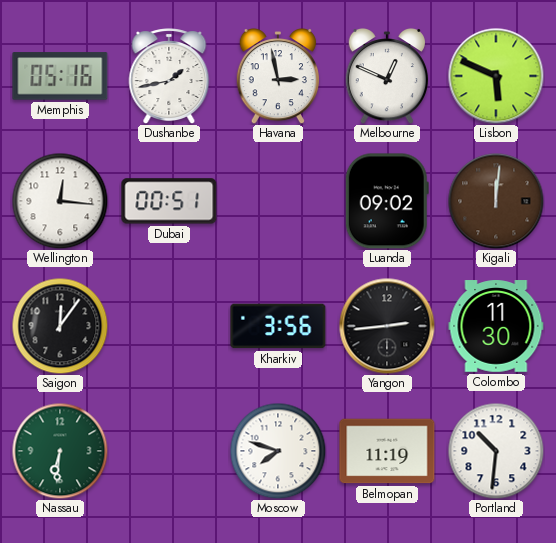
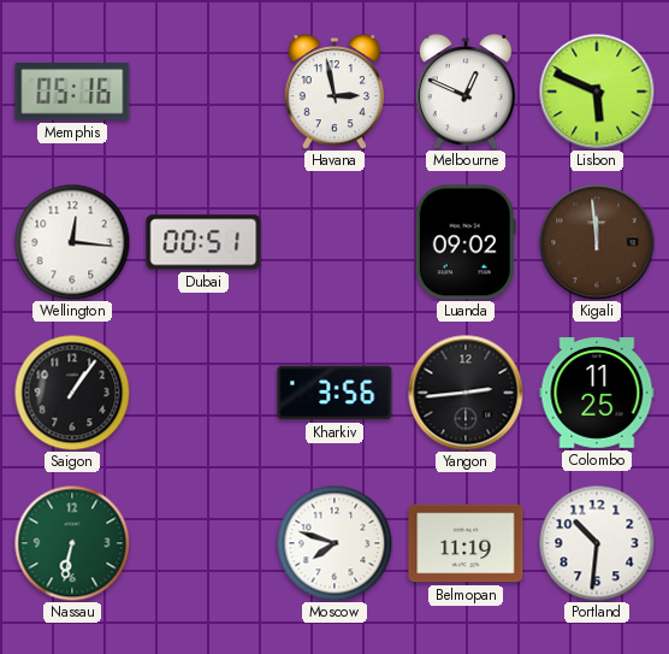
Dushanbe: 1:43 -> none
Kigali: 12:01 -> 11:59
Saigon: 12:06 -> 1:06
Colombo: 11:30 -> 11:25
Nassau: 6:31 -> 6:32
